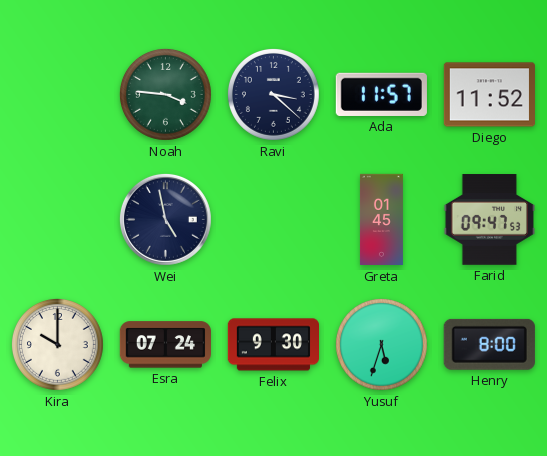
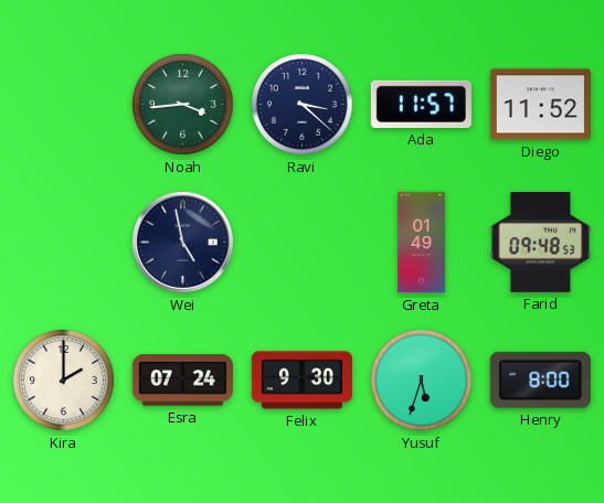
Noah: 3:46 -> 3:44
Greta: 01:45 -> 01:49
Farid: 09:47 -> 09:48
Kira: 10:00 -> 2:00
